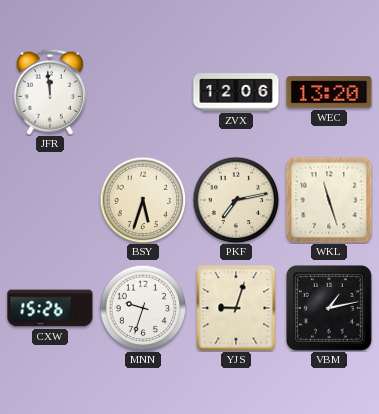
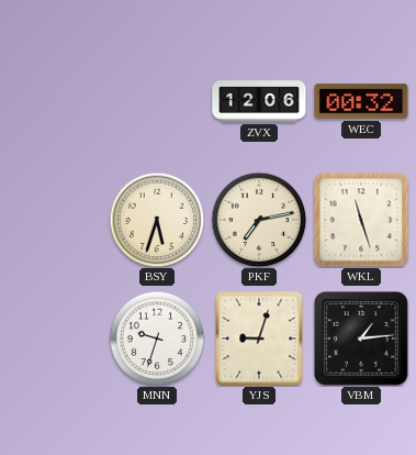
JFR: 11:59 -> none
WEC: 13:20 -> 00:32
CXW: 15:26 -> none
VBM: 1:13 -> 1:14
